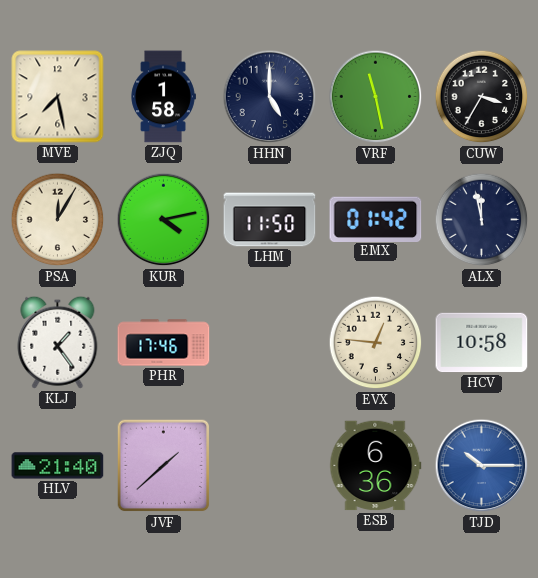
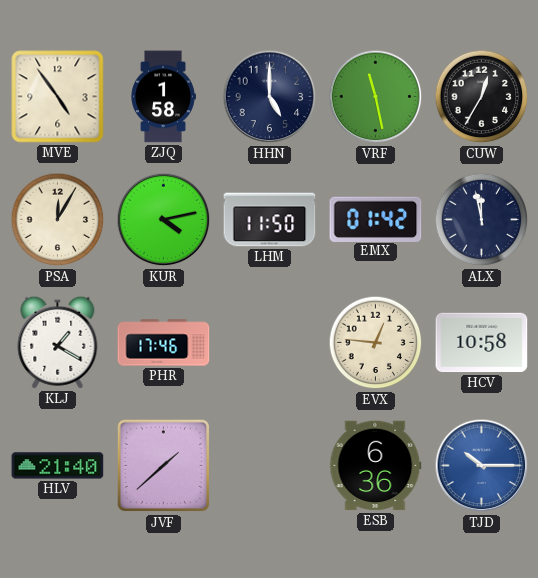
MVE: 7:28 -> 4:54
CUW: 3:35 -> 12:35
KLJ: 1:24 -> 1:20
